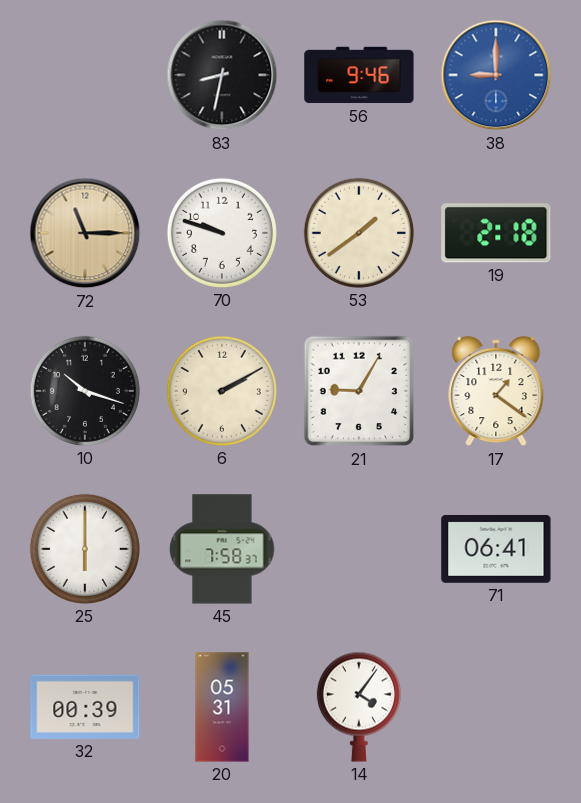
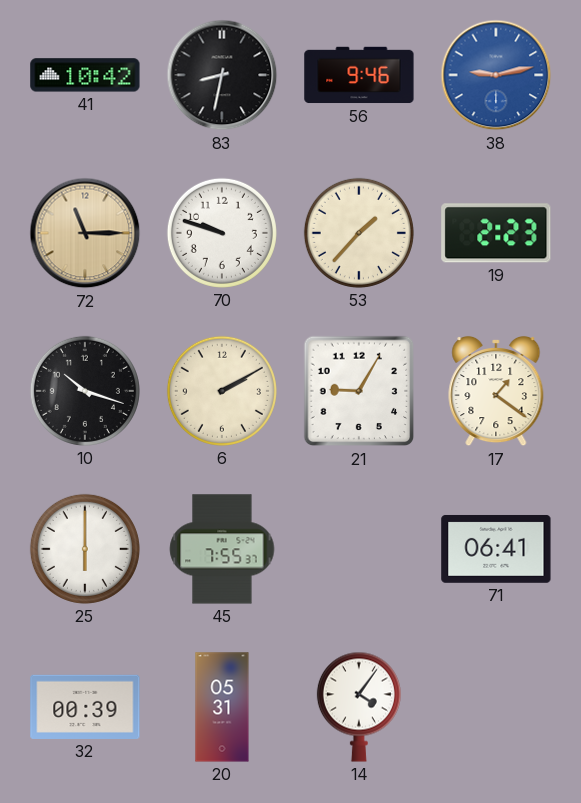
41: none -> 10:42
38: 9:00 -> 9:13
53: 1:39 -> 1:37
19: 2:18 -> 2:23
45: 7:58 -> 7:55
